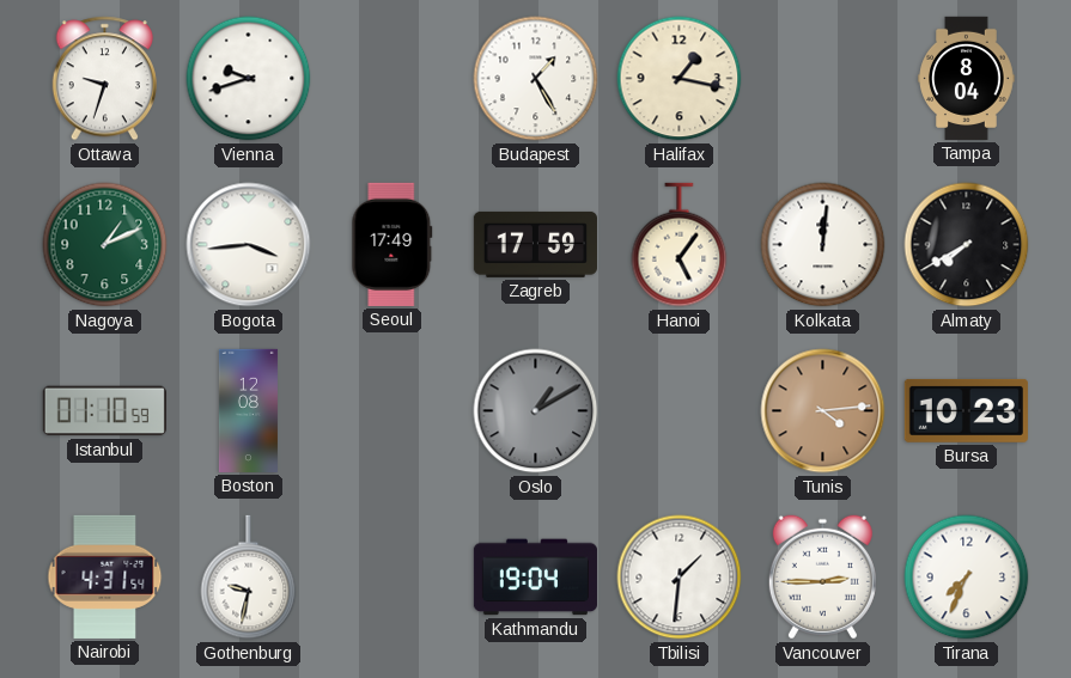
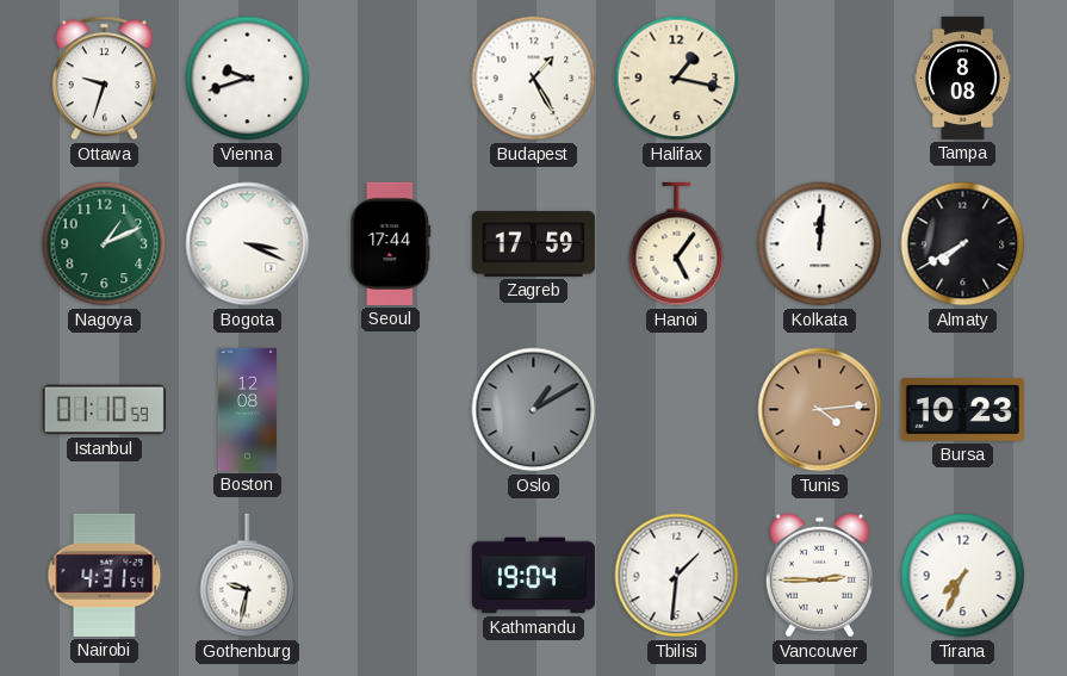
Tampa: 8:04 -> 8:08
Bogota: 3:44 -> 3:19
Seoul: 17:49 -> 17:44
